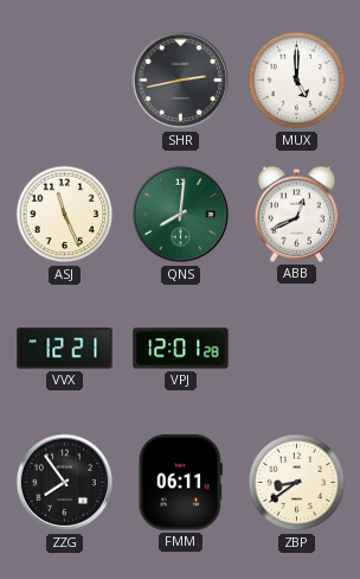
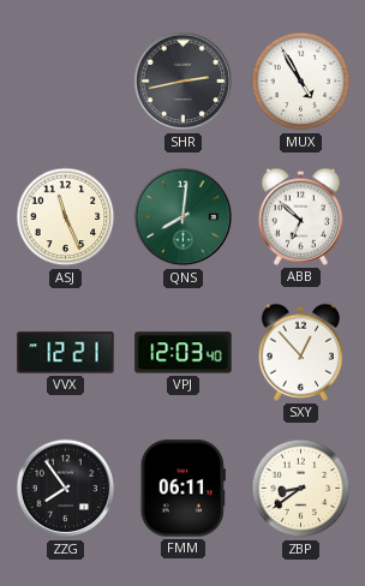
MUX: 5:00 -> 4:55
ABB: 12:41 -> 6:52
VPJ: 12:01 -> 12:03
SXY: none -> 12:53
